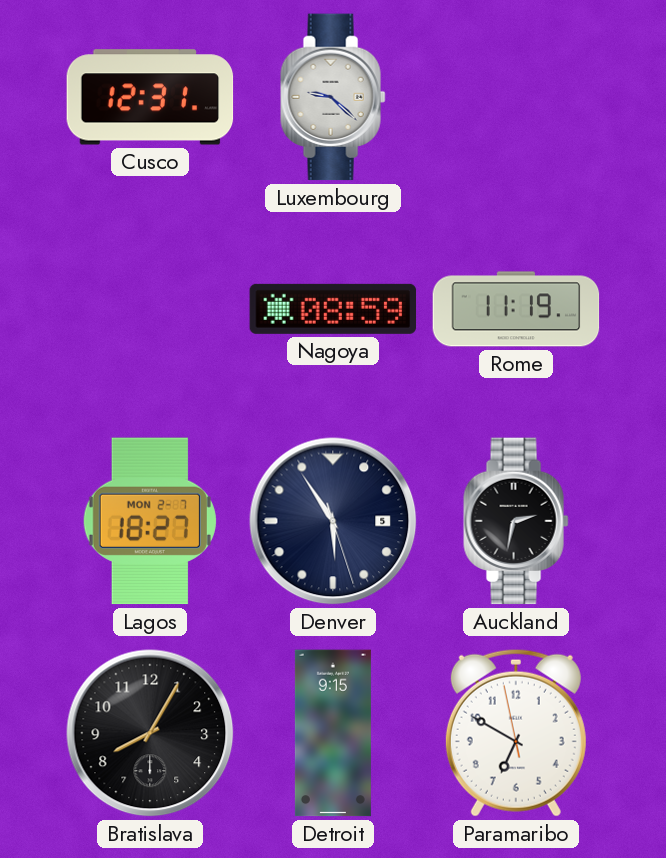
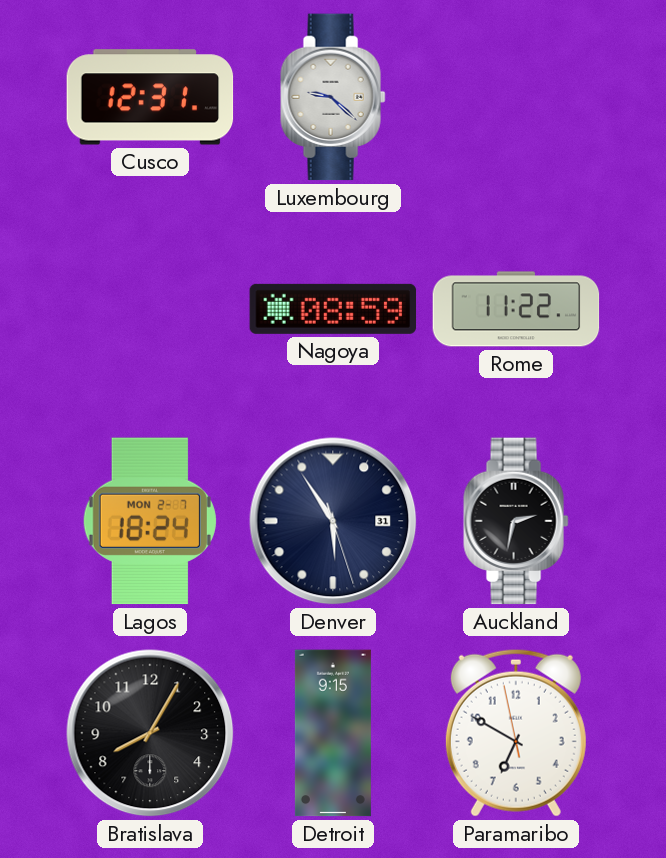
Rome: 11:19 -> 11:22
Lagos: 18:27 -> 18:24
Denver date: 5 -> 31
